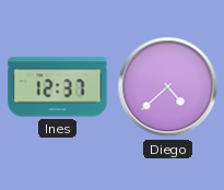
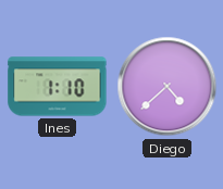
Ines: 12:37 -> 1:10
